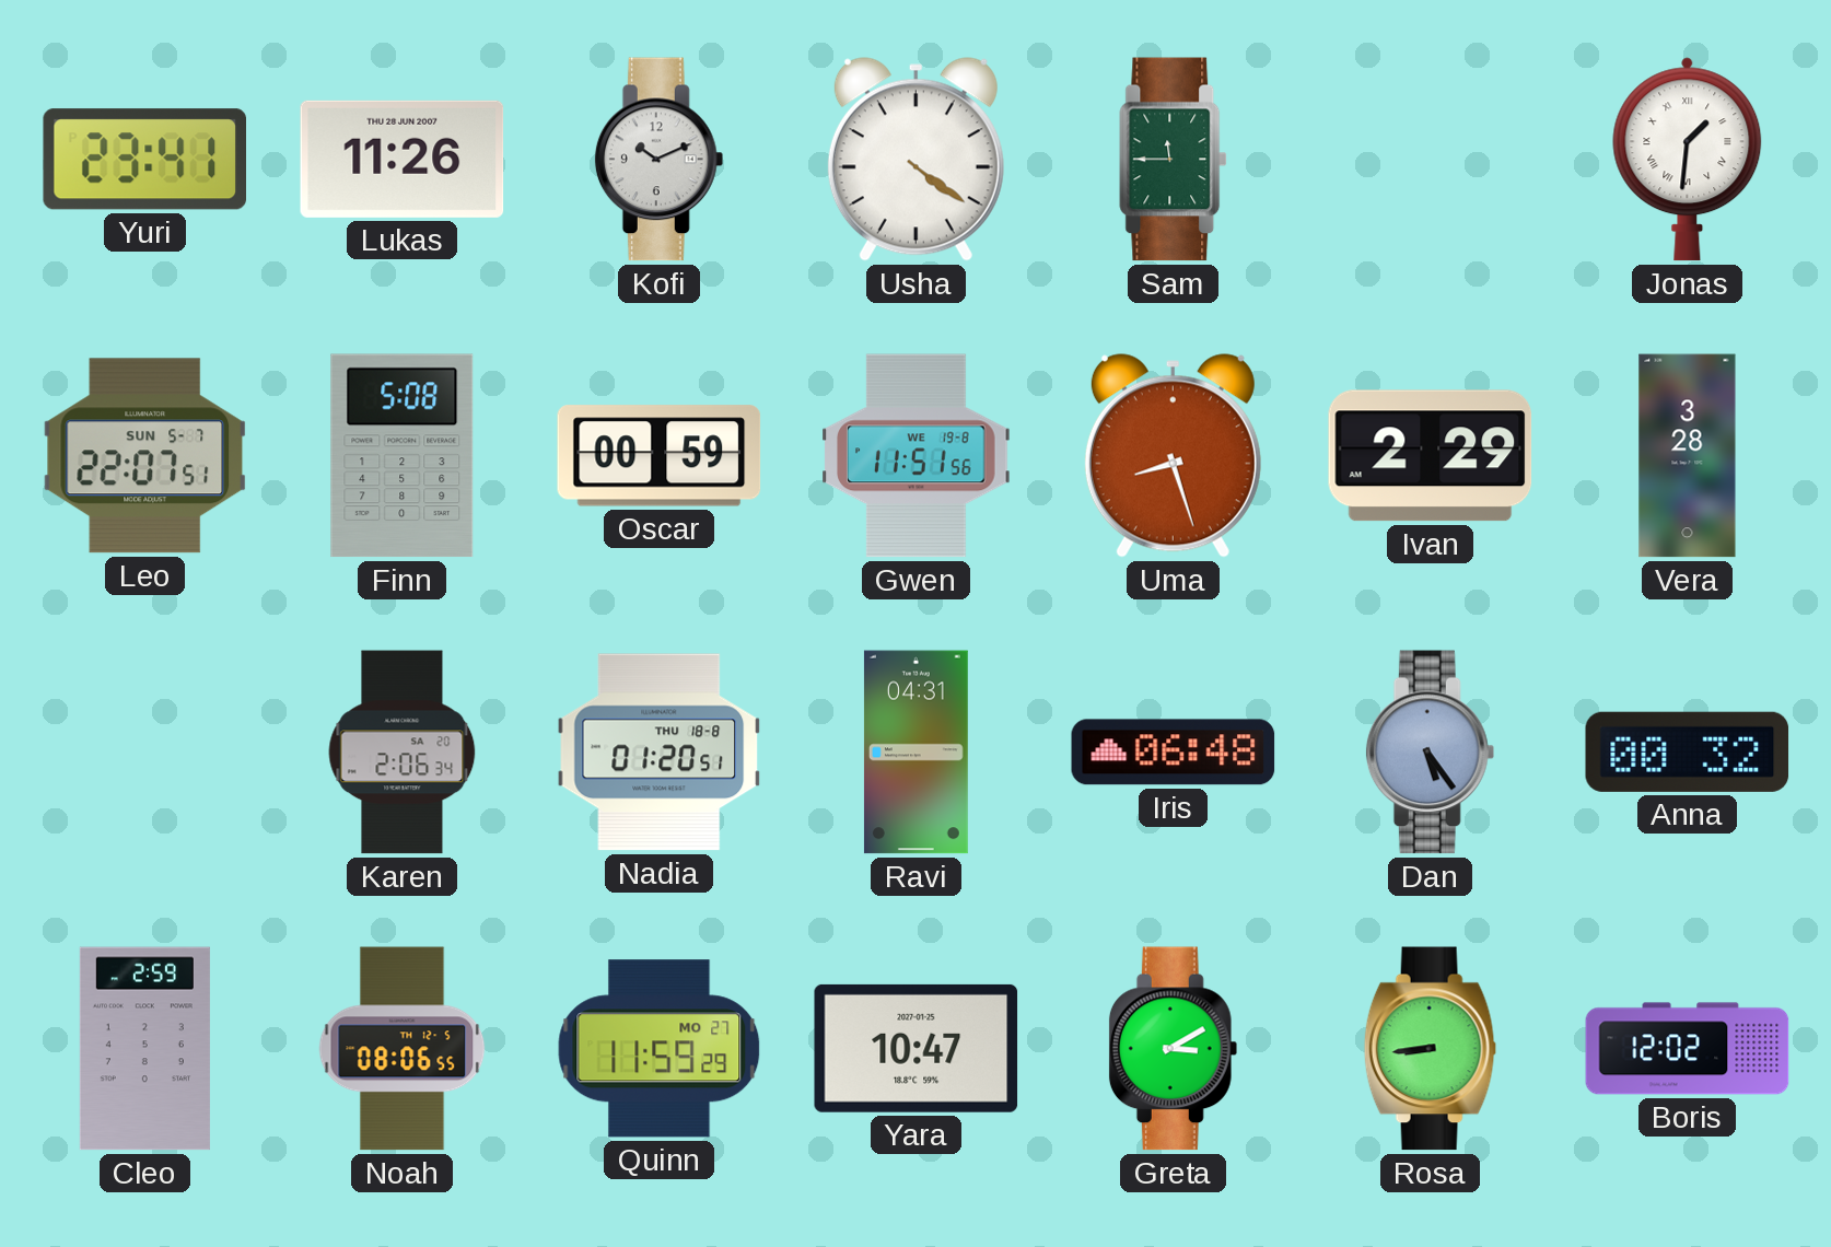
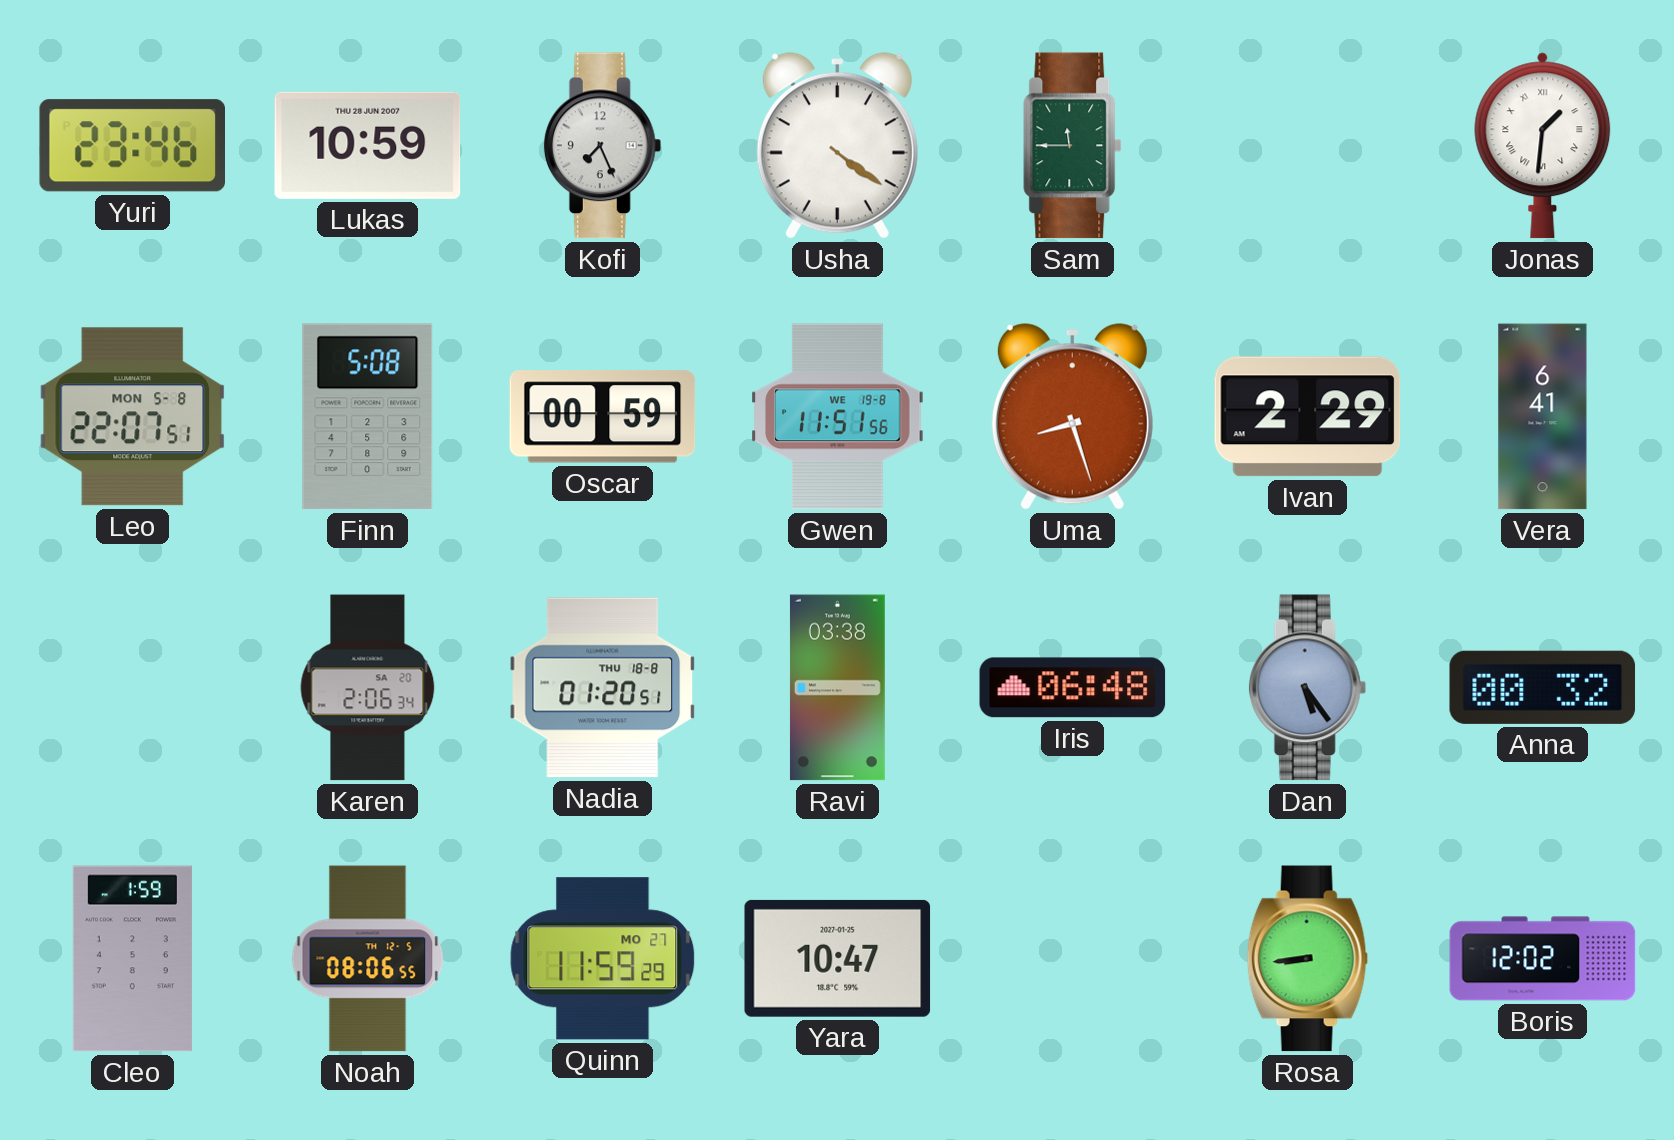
Yuri: 23:41 -> 23:46
Lukas: 11:26 -> 10:59
Kofi: 10:11 -> 7:26
Leo date: SUN 5-7 -> MON 5-8
Vera: 3:28 -> 6:41
Ravi: 04:31 -> 03:38
Cleo: 2:59 -> 1:59
Greta: 3:10 -> none
